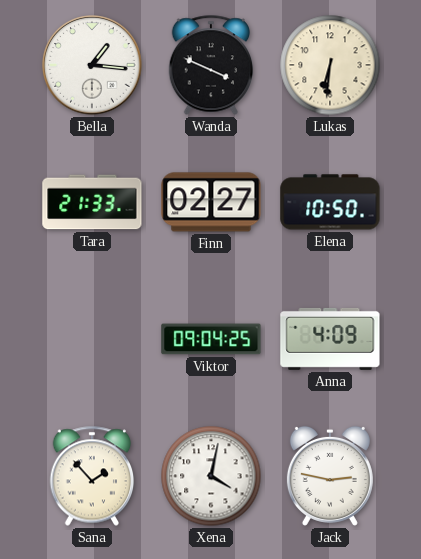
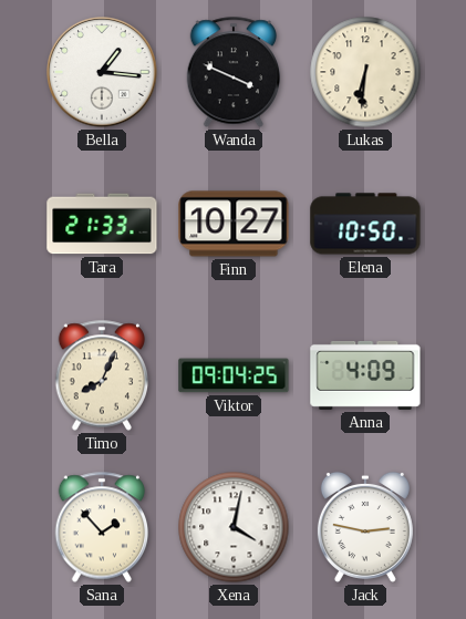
Finn: 02:27 -> 10:27
Timo: none -> 8:04
